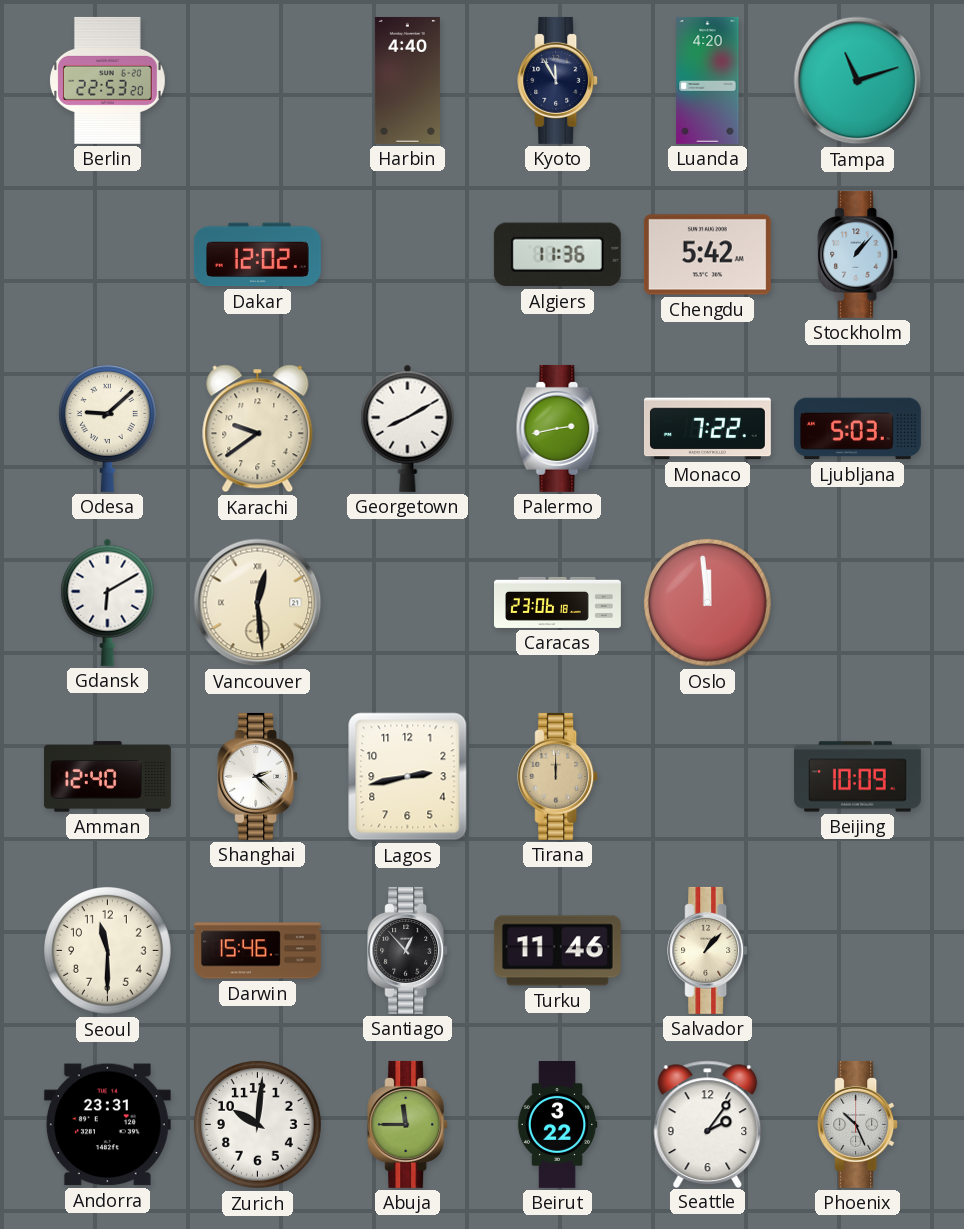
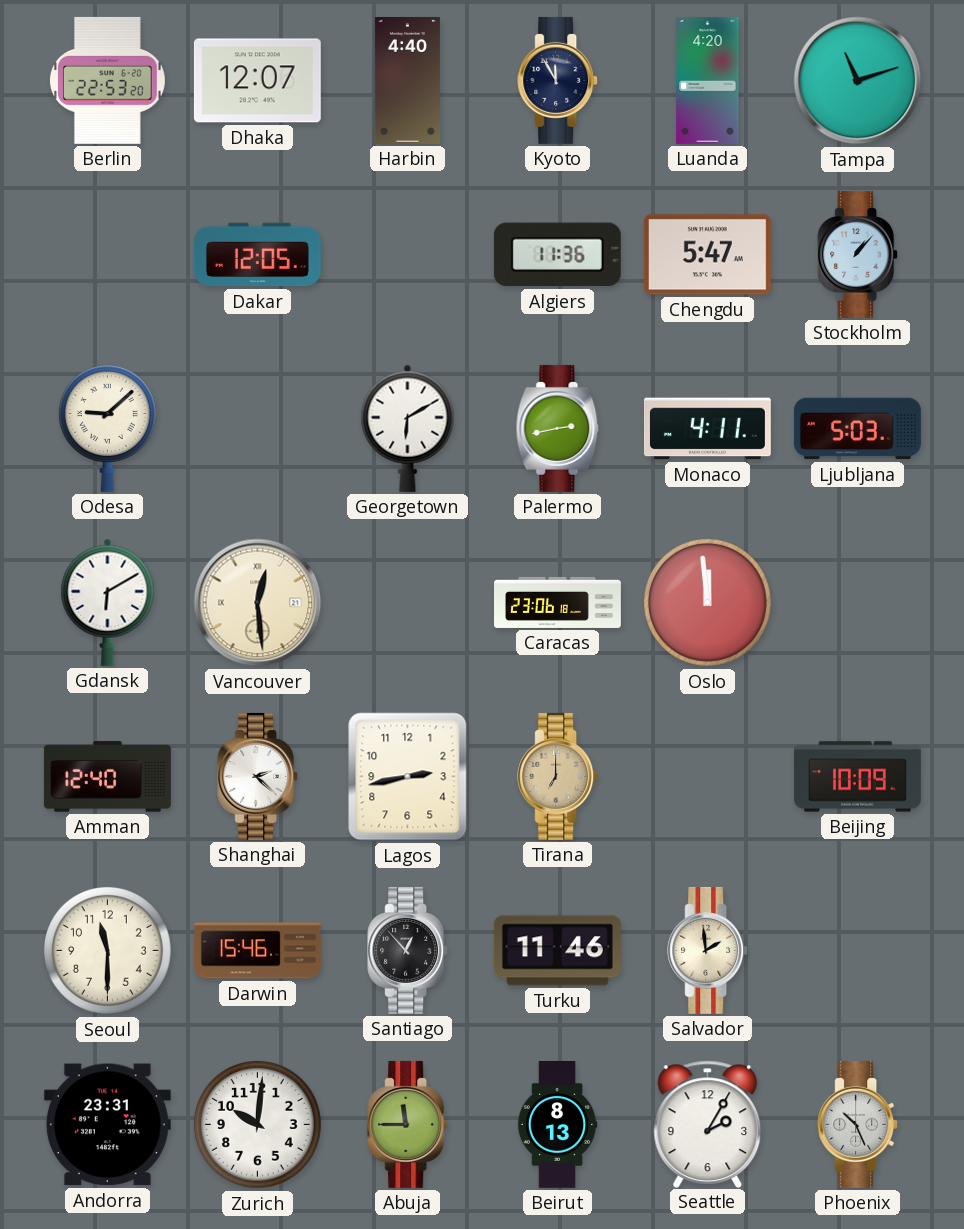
Dhaka: none -> 12:07
Dakar: 12:02 -> 12:05
Chengdu: 5:42 -> 5:47
Karachi: 9:39 -> none
Georgetown: 8:10 -> 6:10
Monaco: 7:22 -> 4:11
Tirana: 12:00 -> 7:00
Salvador: 1:07 -> 1:59
Beirut: 3:22 -> 8:13
Seattle: 2:06 -> 2:05
